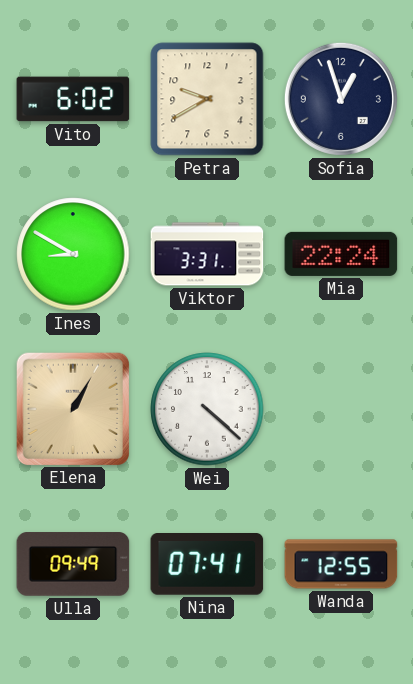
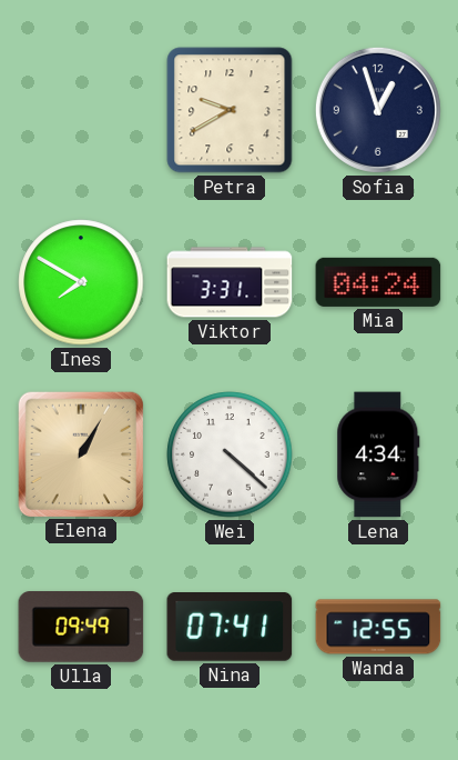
Vito: 6:02 -> none
Ines: 8:50 -> 7:50
Mia: 22:24 -> 04:24
Lena: none -> 4:34
